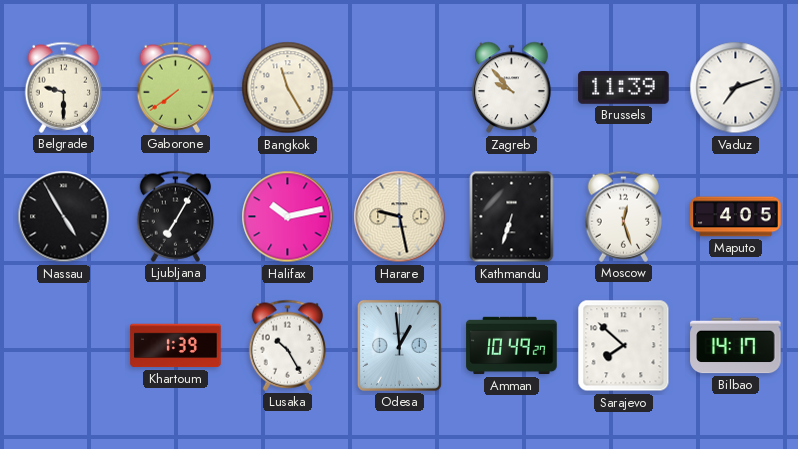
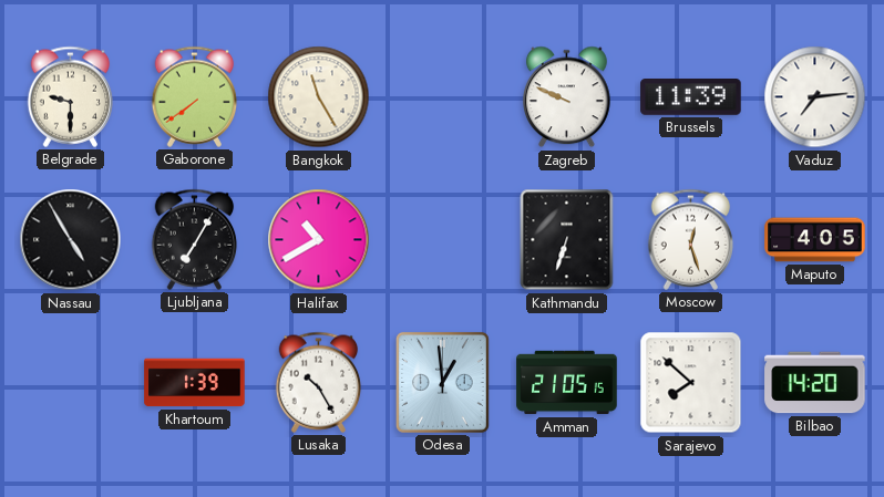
Zagreb: 9:53 -> 9:49
Vaduz: 7:12 -> 7:14
Halifax: 10:13 -> 10:40
Harare: 9:28 -> none
Amman: 10:49 -> 21:05
Bilbao: 14:17 -> 14:20
